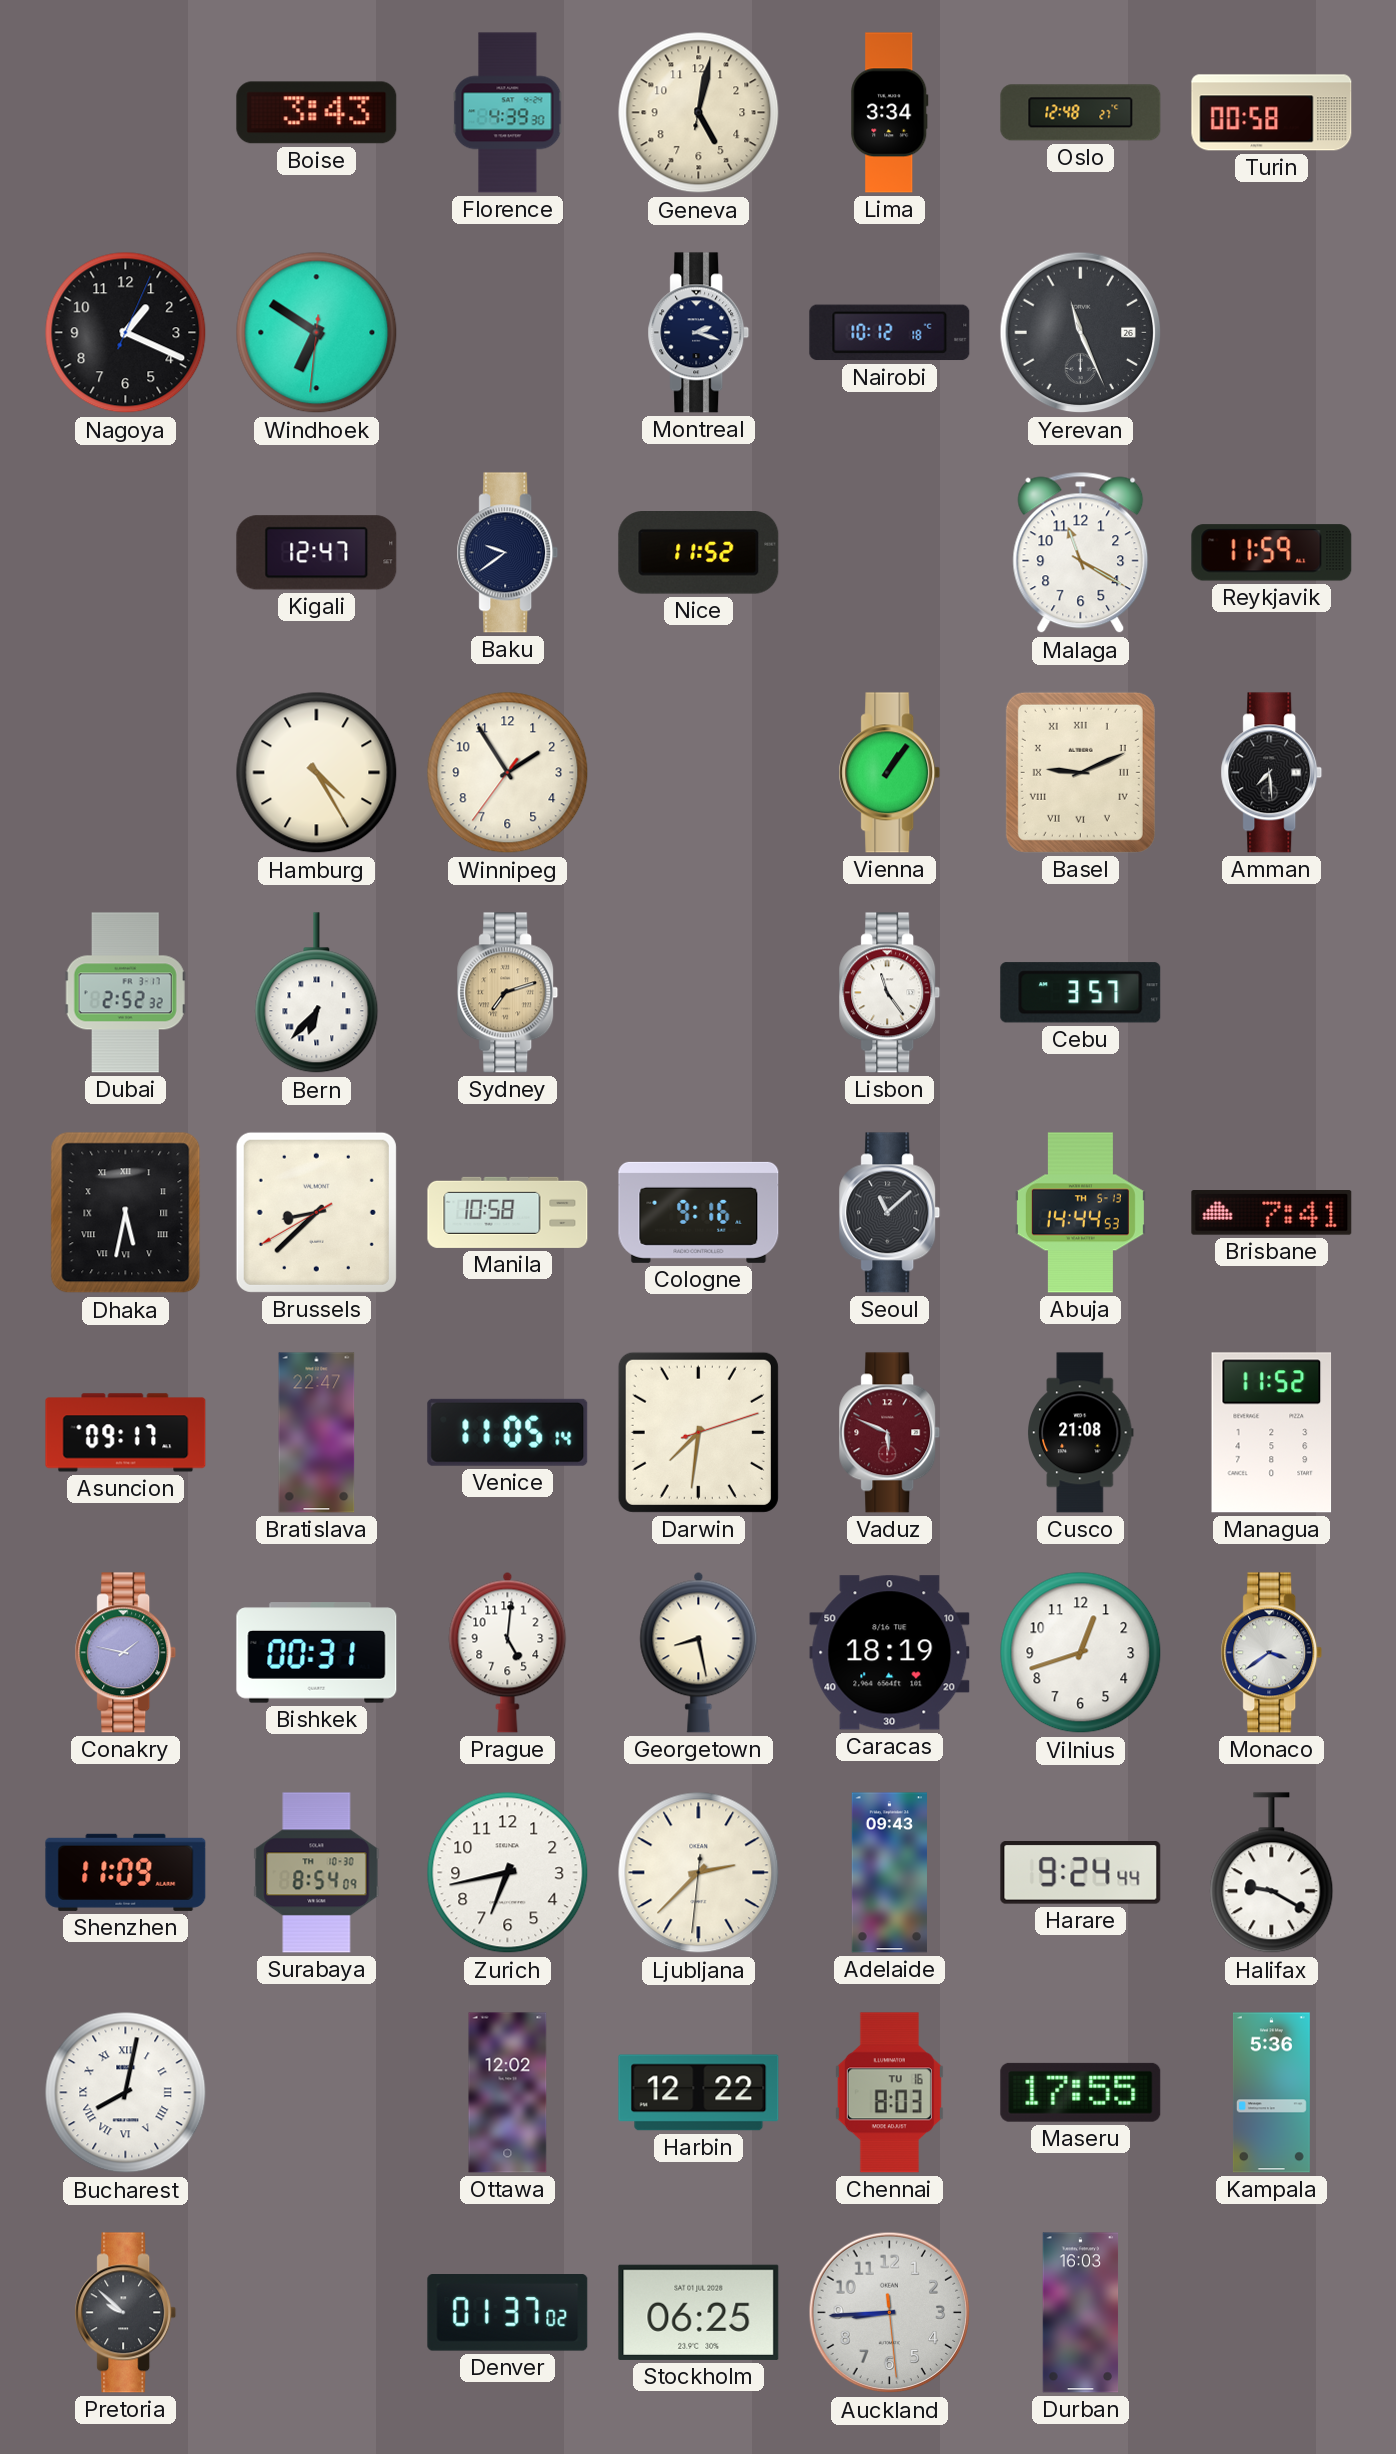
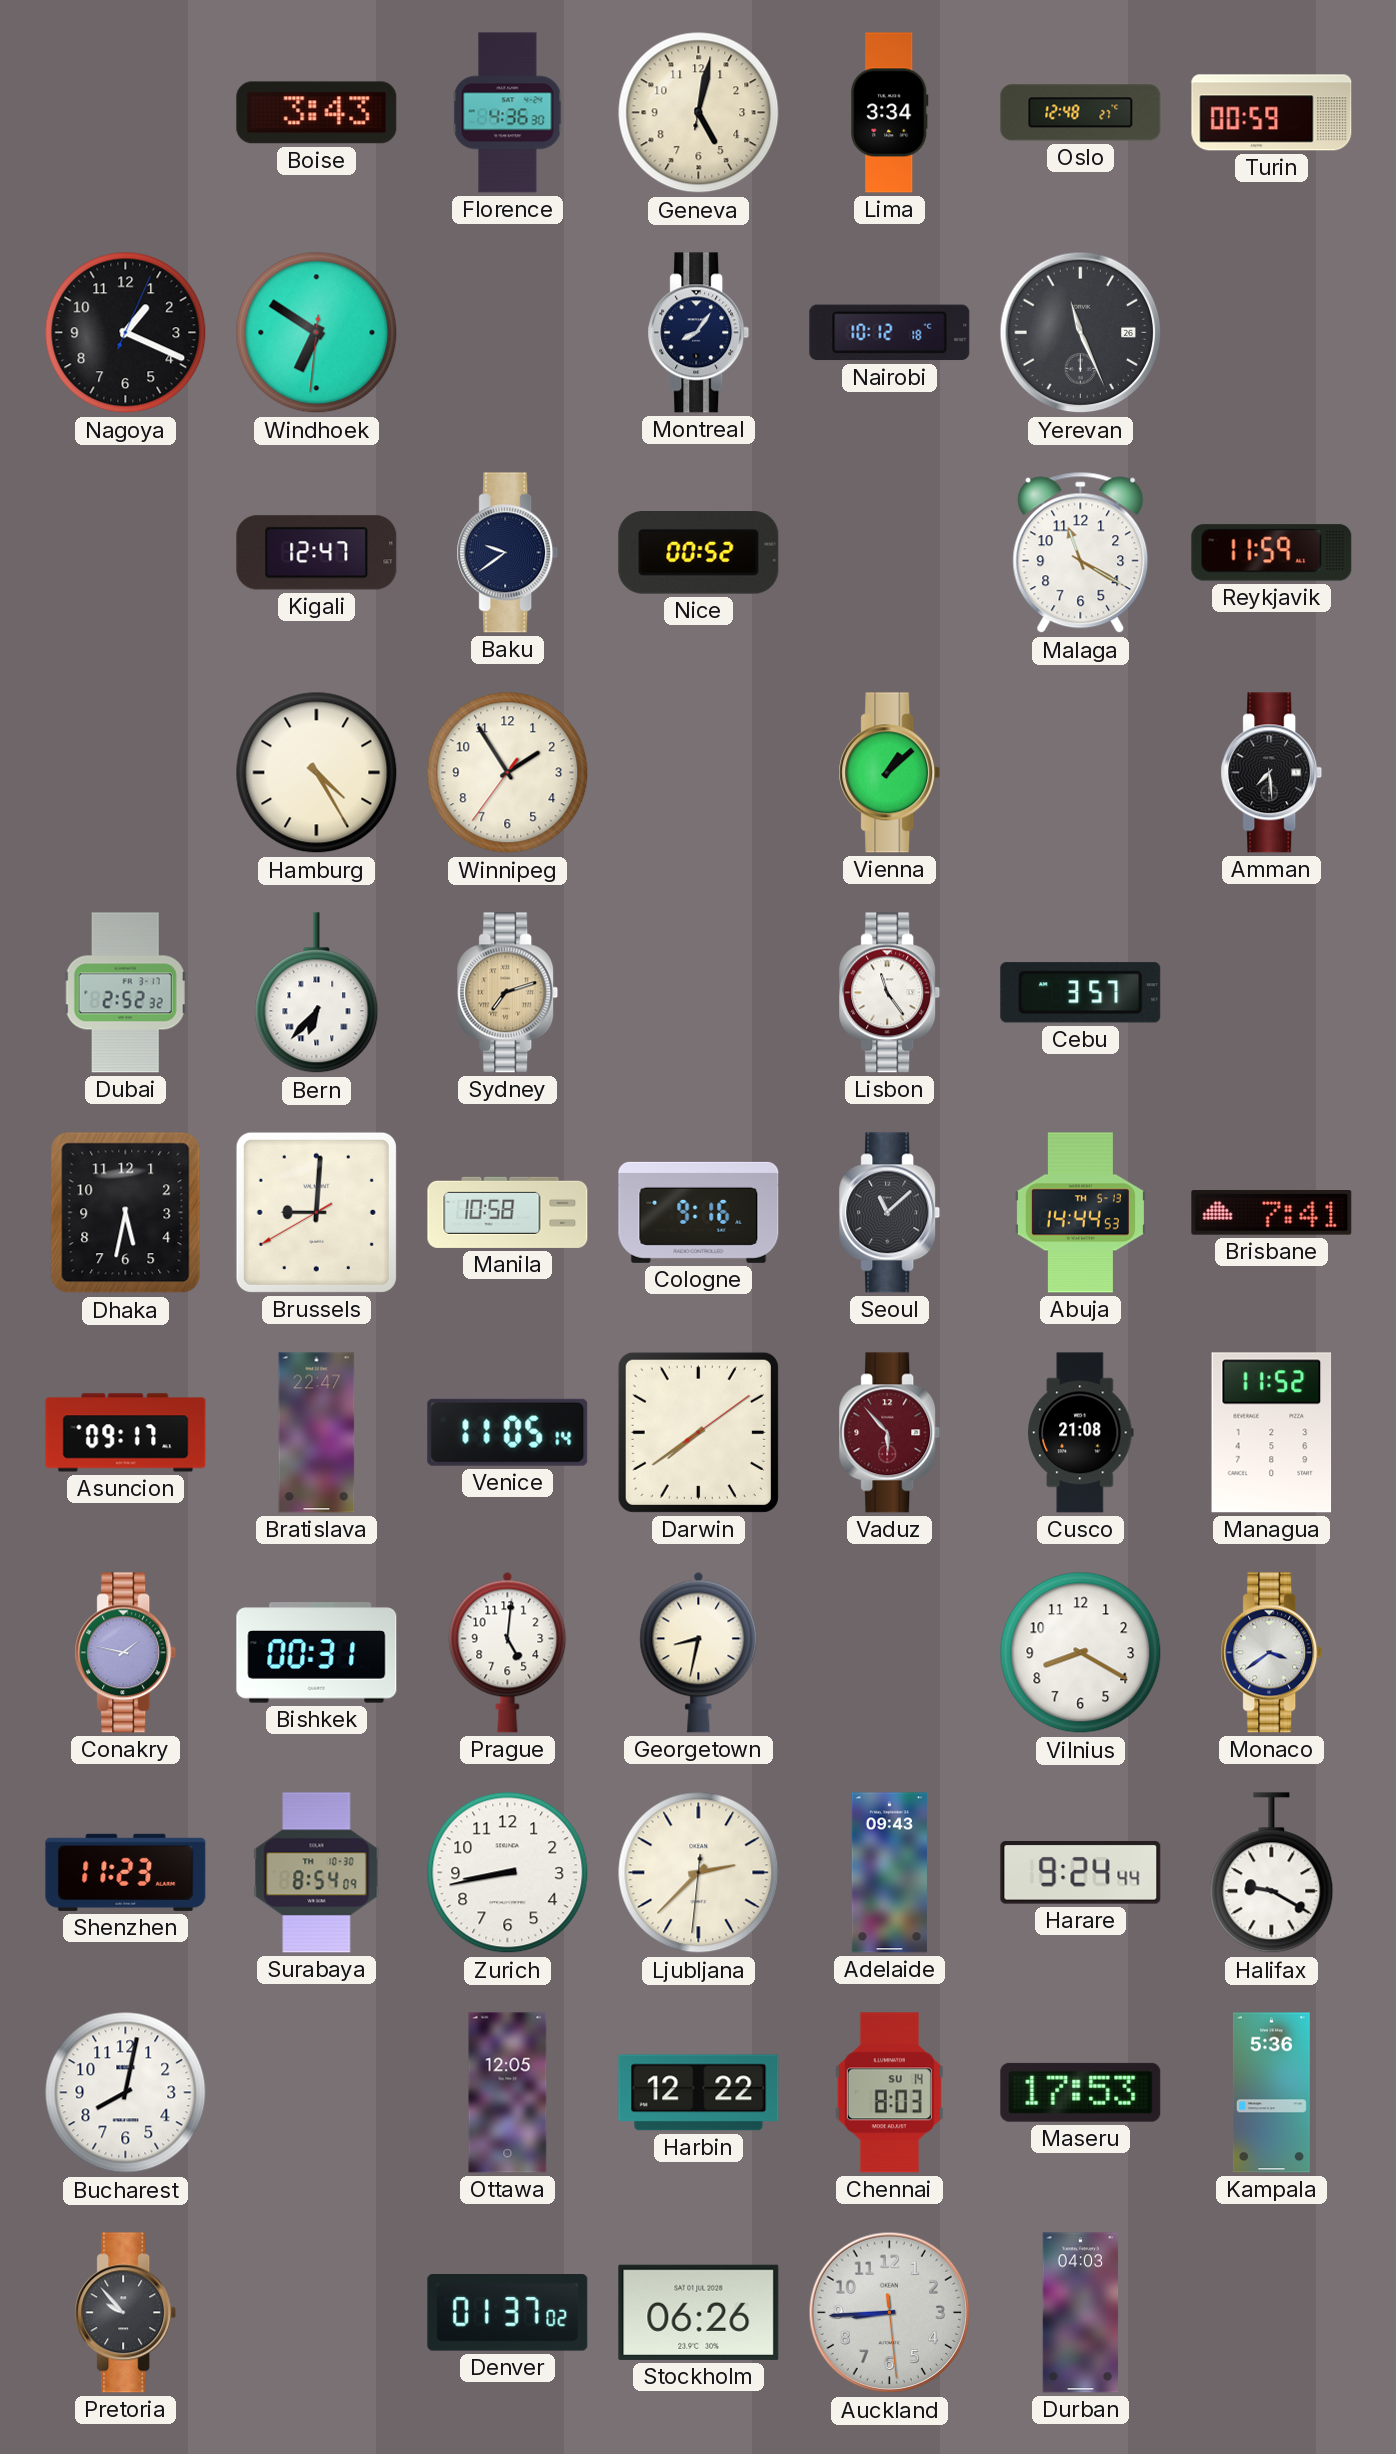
Florence: 4:39 -> 4:36
Turin: 00:58 -> 00:59
Montreal: 2:18 -> 8:06
Nice: 11:52 -> 00:52
Vienna: 1:06 -> 1:08
Basel: 9:11 -> none
Dhaka numerals: Roman -> Arabic
Brussels: 8:37 -> 9:00
Darwin: 7:31 -> 7:39
Vaduz: 5:49 -> 5:53
Georgetown: 8:28 -> 8:32
Caracas: 18:19 -> none
Vilnius: 12:42 -> 8:20
Shenzhen: 11:09 -> 11:23
Zurich: 6:43 -> 8:43
Bucharest numerals: Roman -> Arabic
Ottawa: 12:02 -> 12:05
Chennai date: TU 16 -> SU 14
Maseru: 17:55 -> 17:53
Pretoria: 9:52 -> 9:53
Stockholm: 06:25 -> 06:26
Durban: 16:03 -> 04:03
